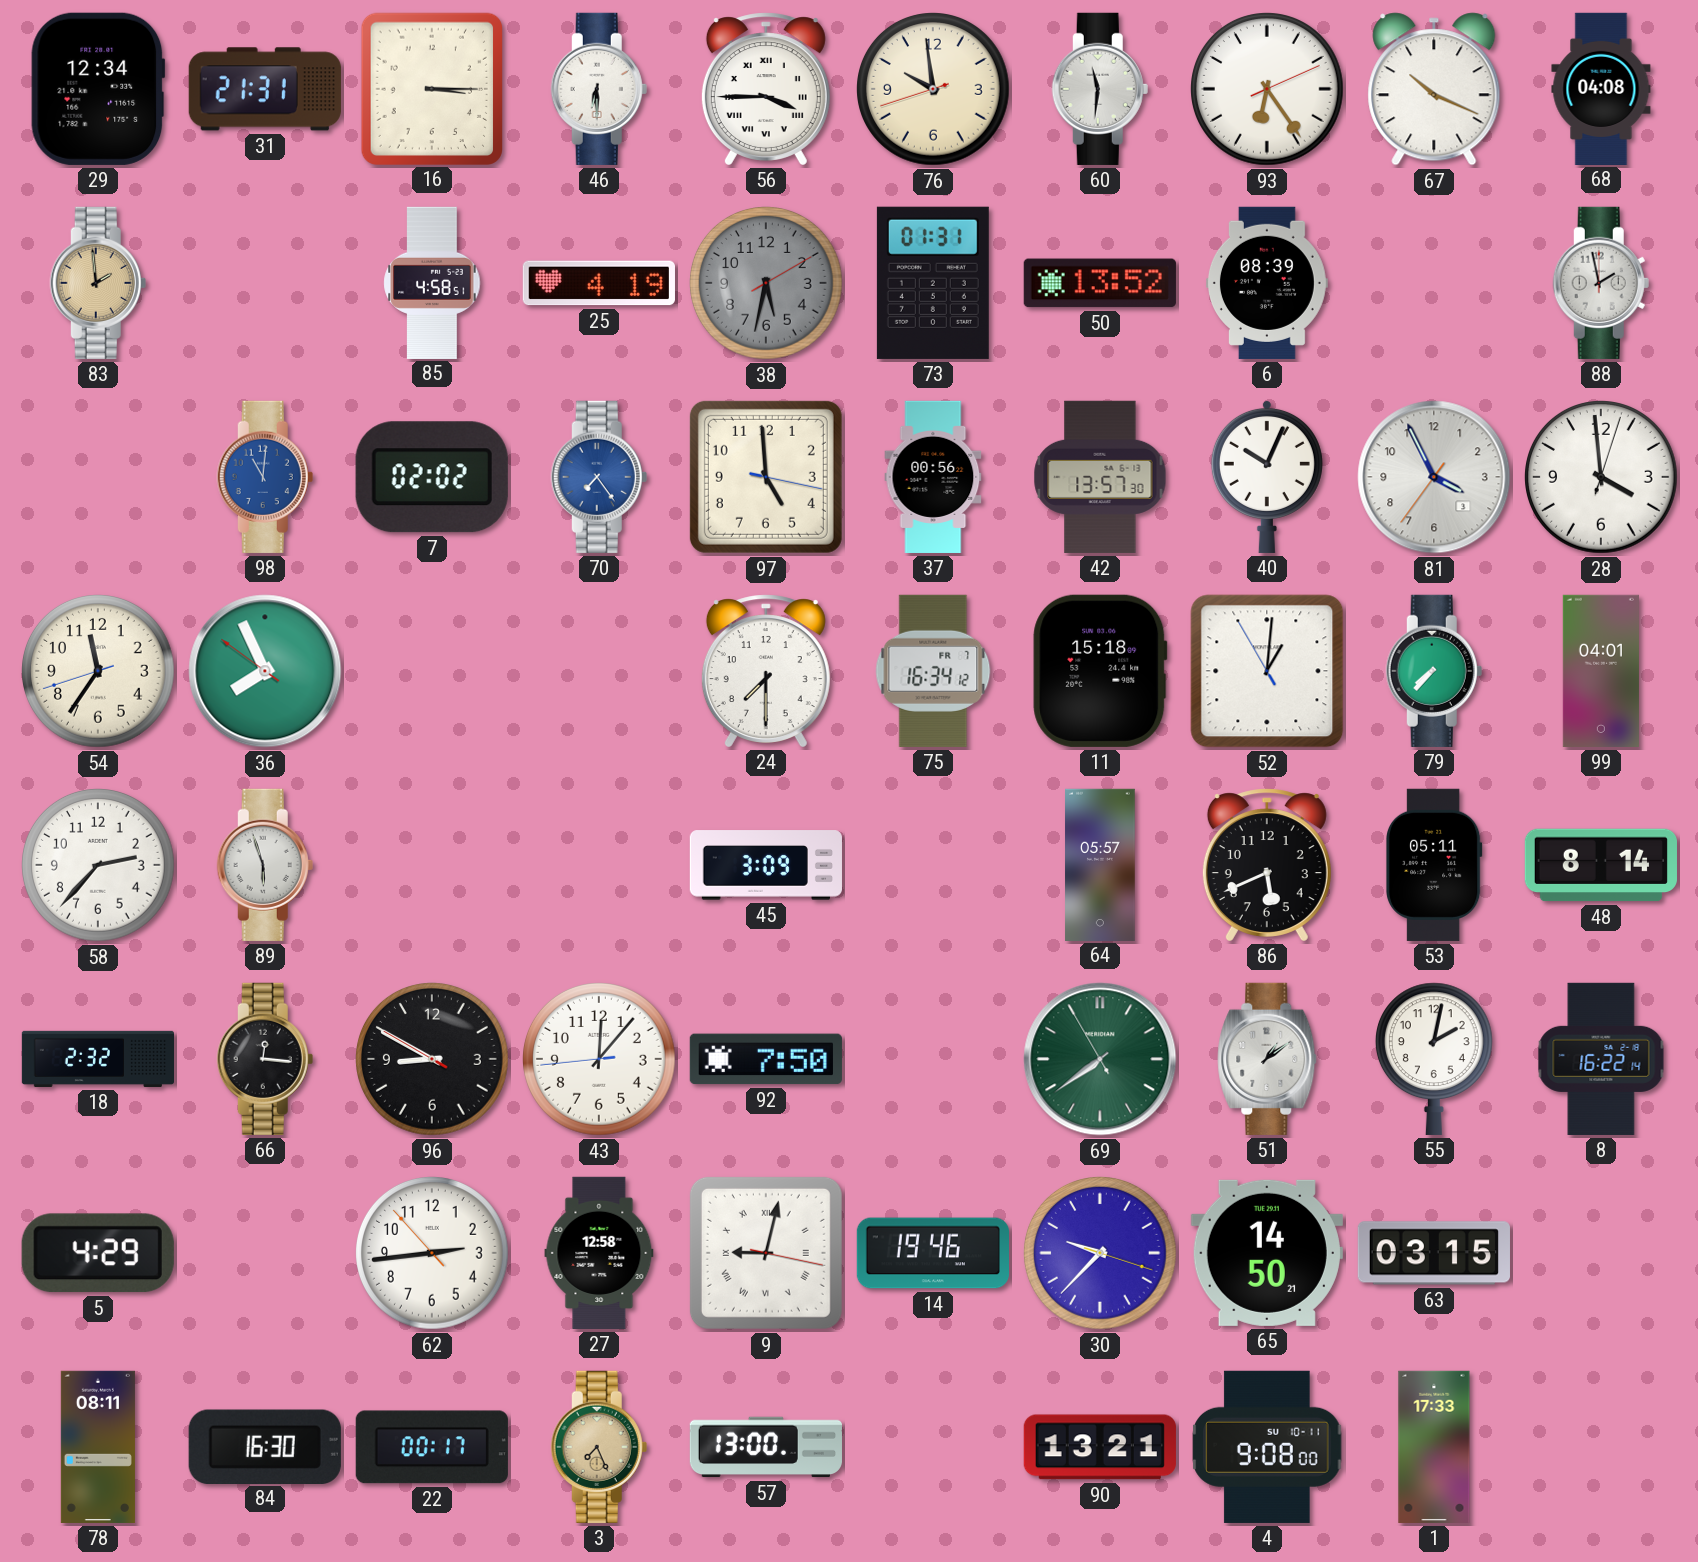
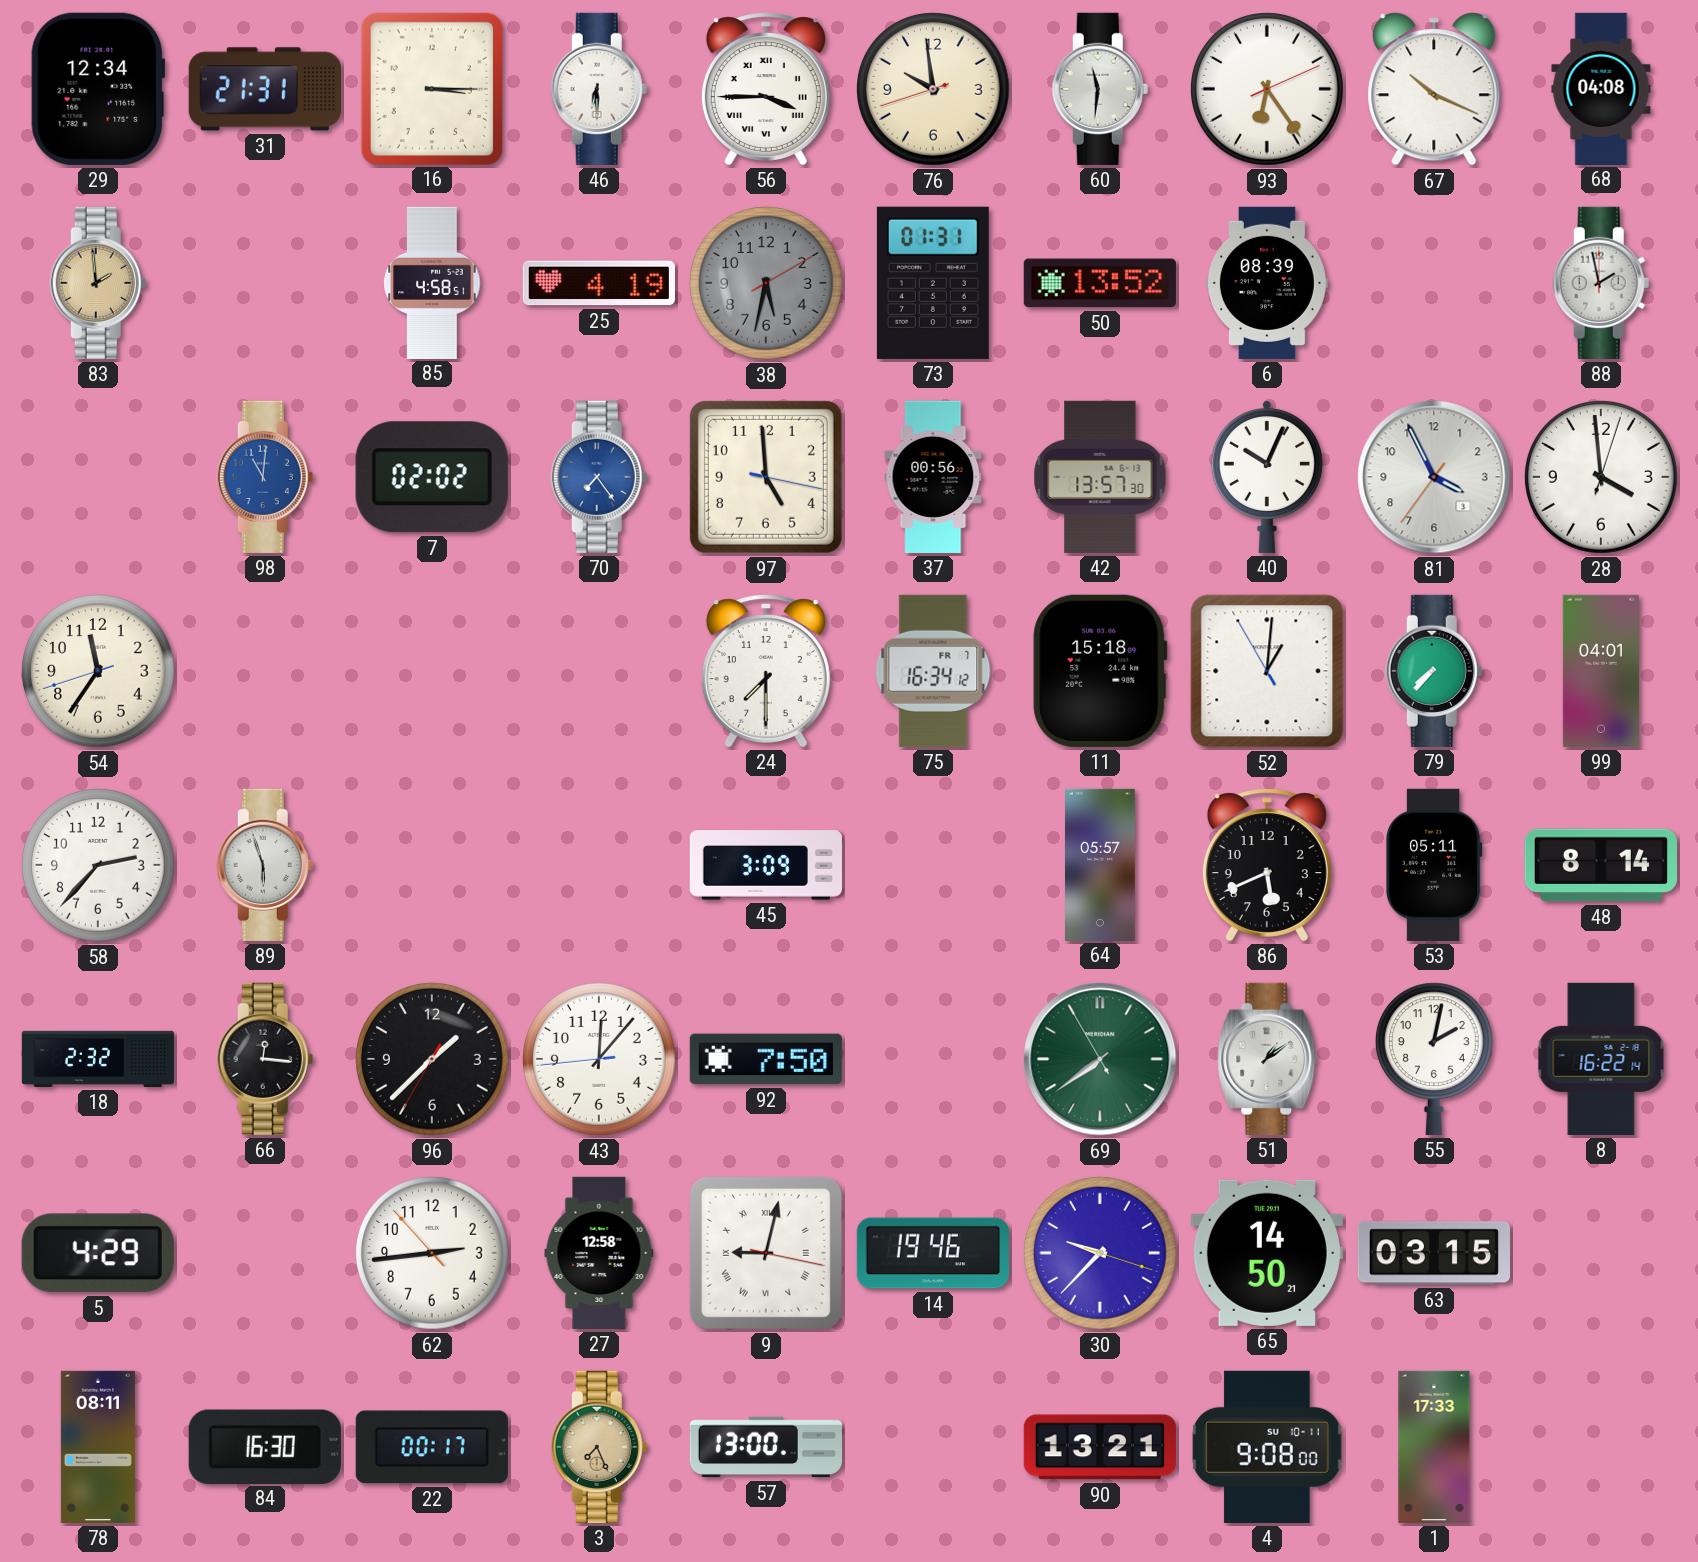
36: 7:55 -> none
96: 8:49 -> 1:37
